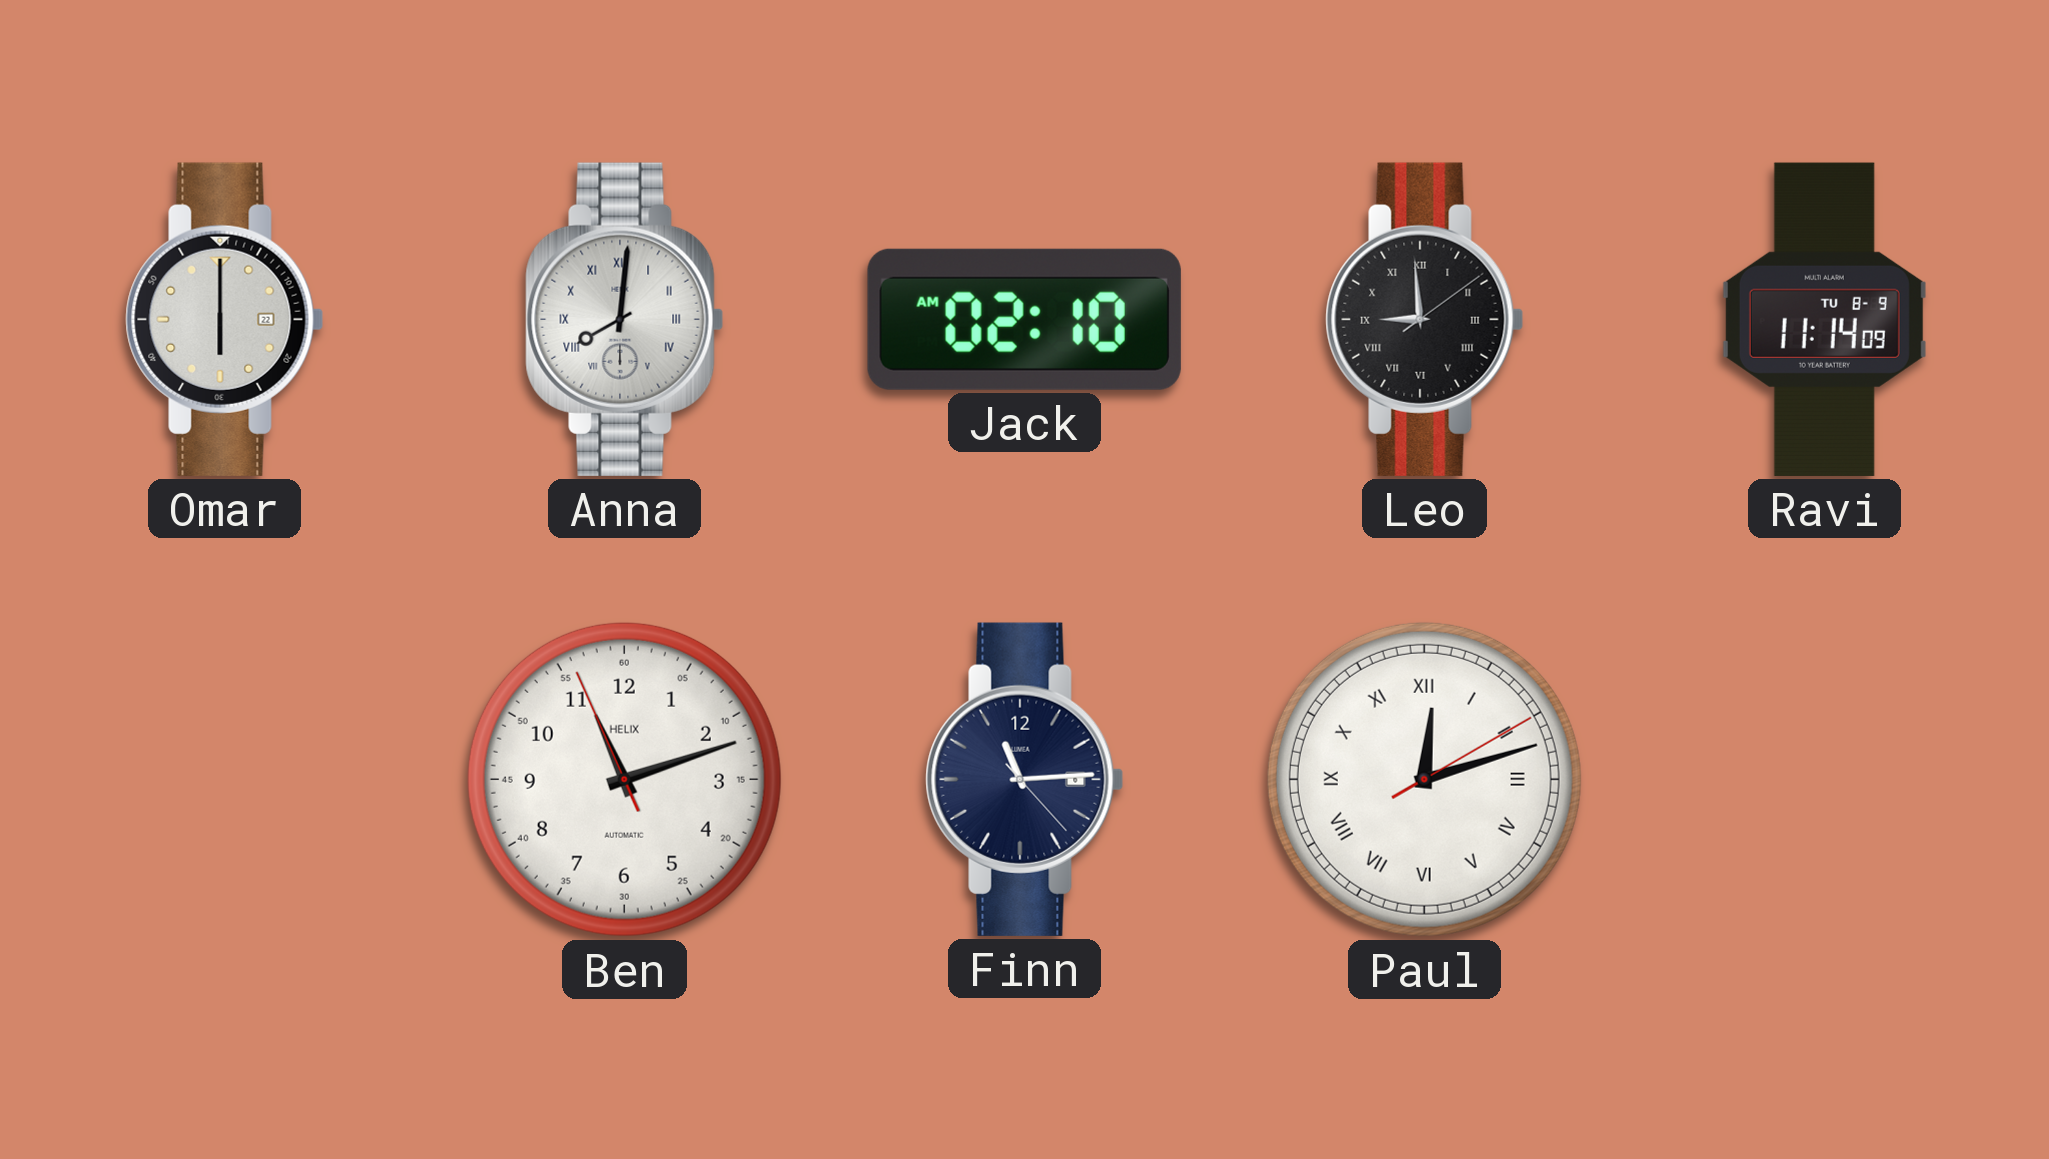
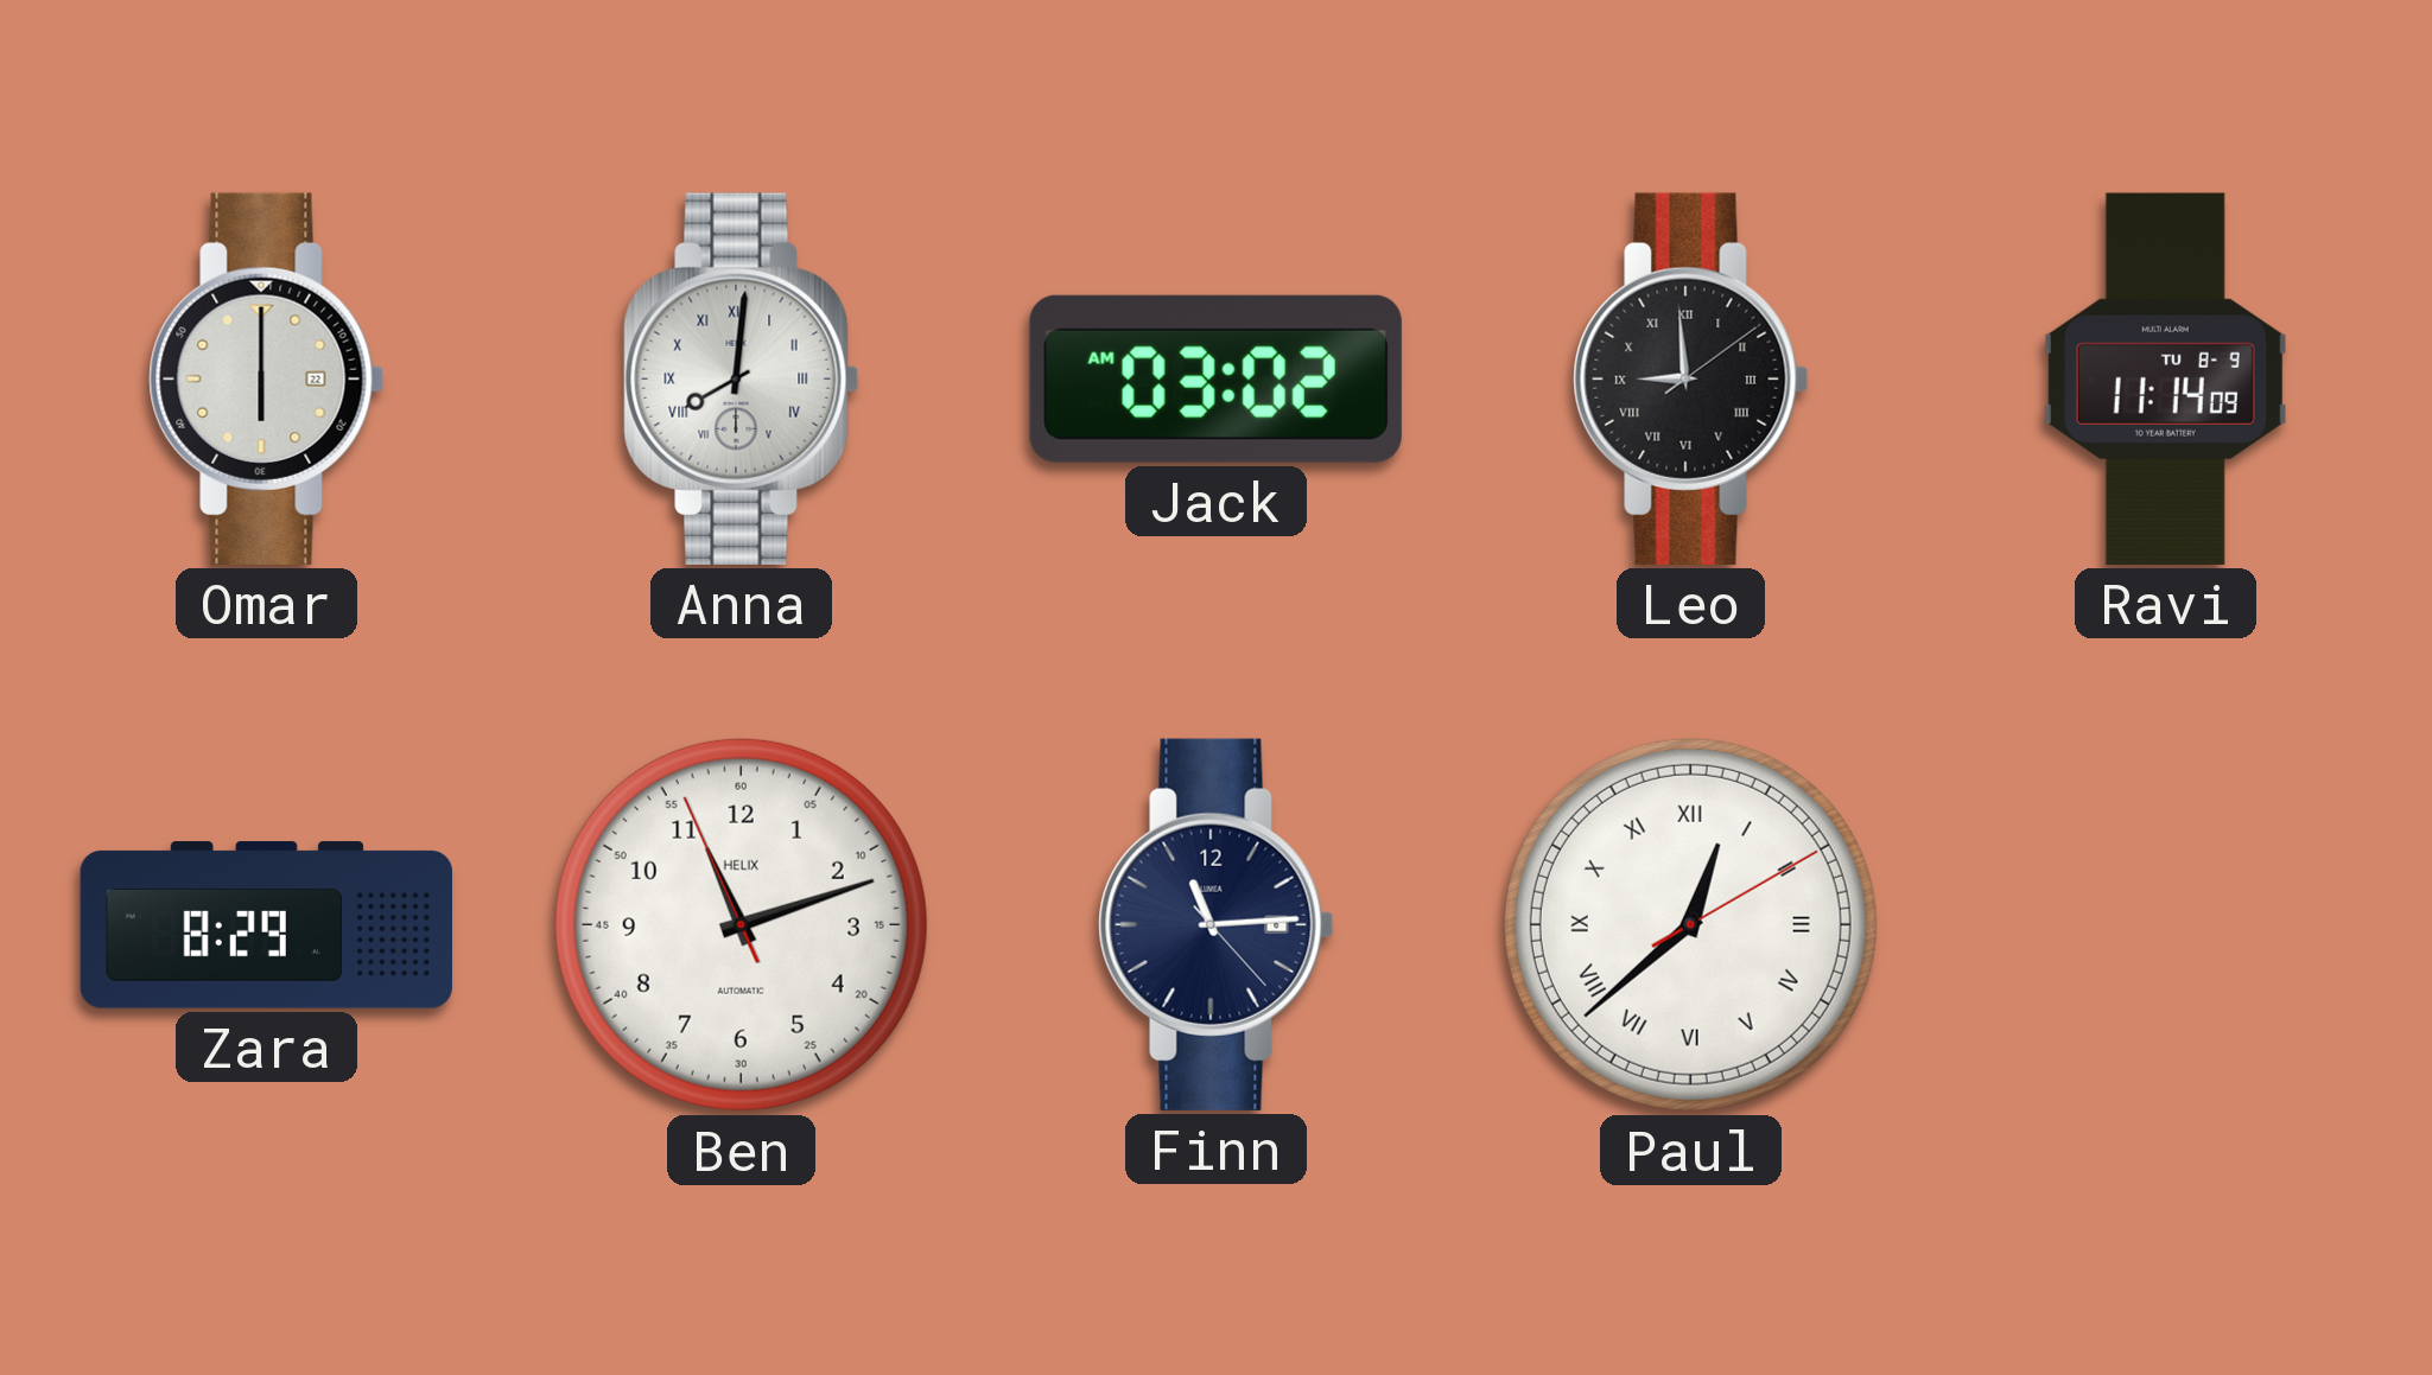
Jack: 02:10 -> 03:02
Zara: none -> 8:29
Paul: 12:12 -> 12:38
